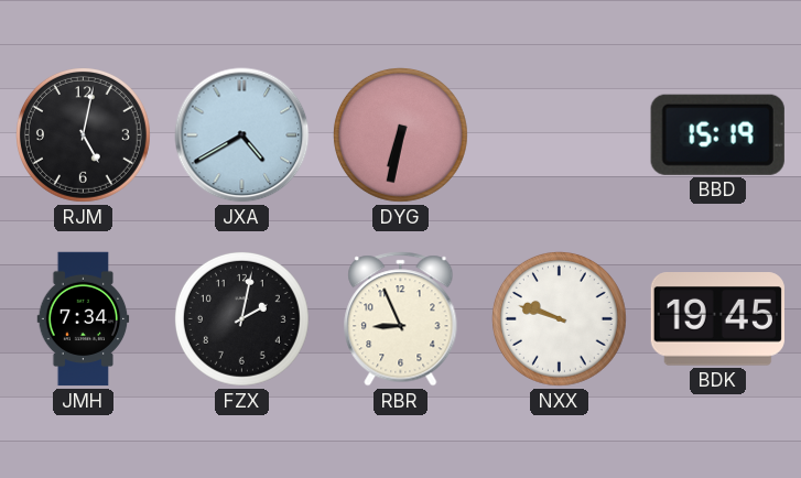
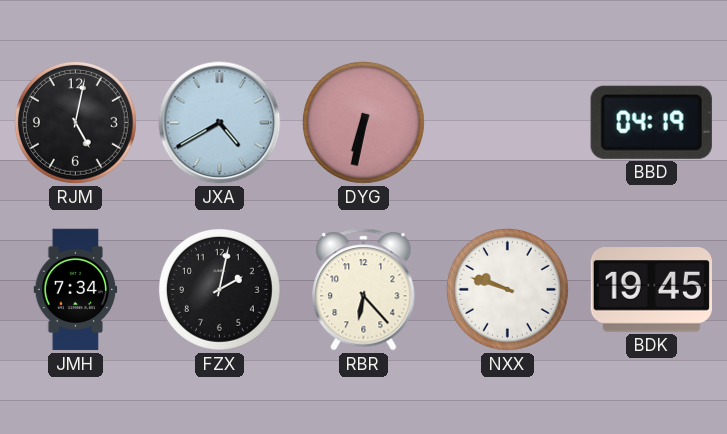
BBD: 15:19 -> 04:19
RBR: 8:56 -> 6:23
